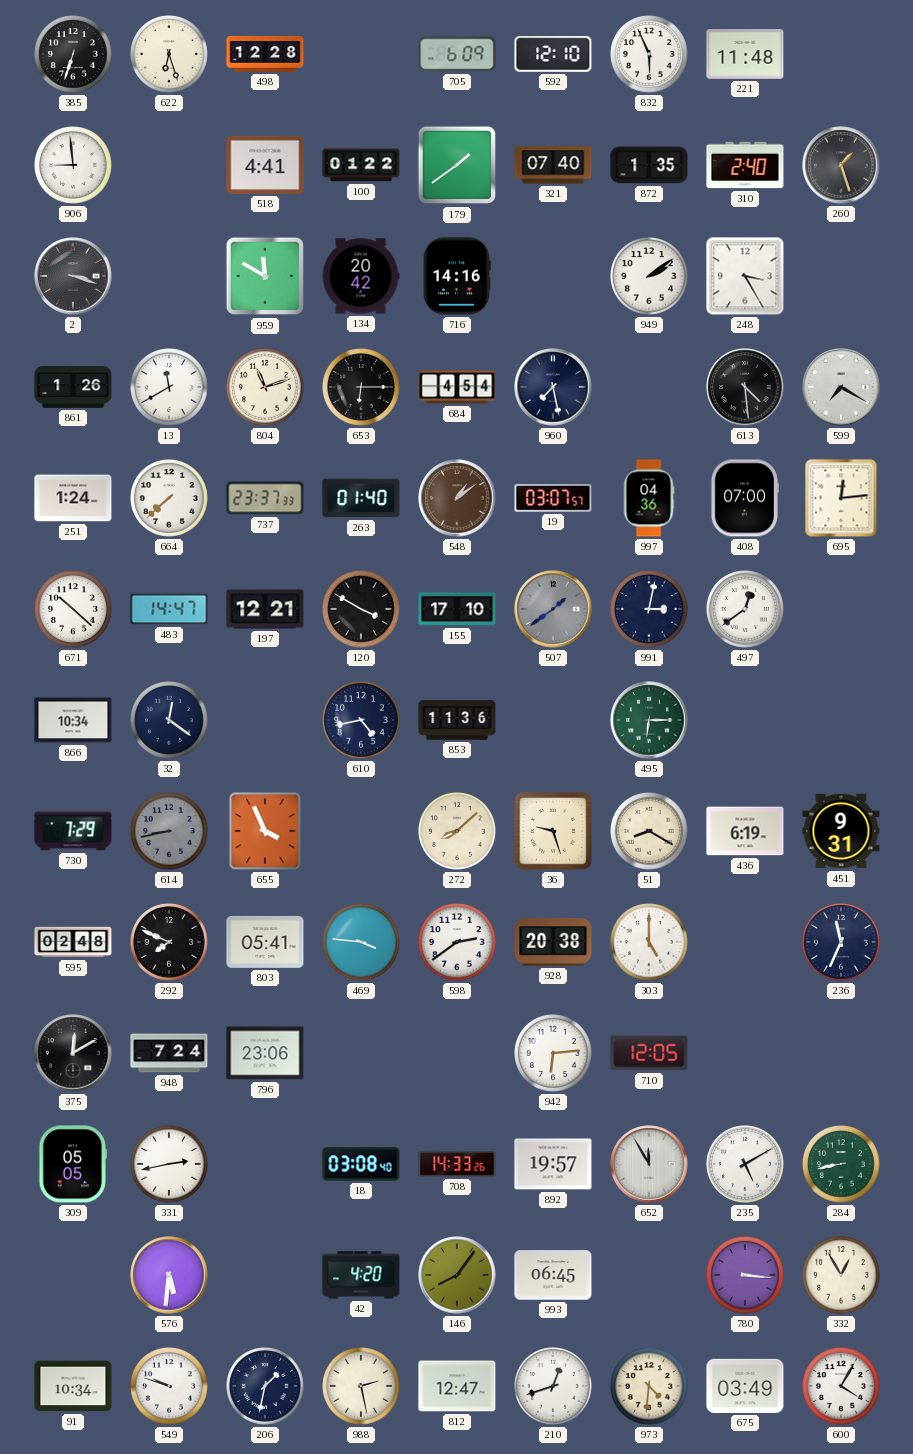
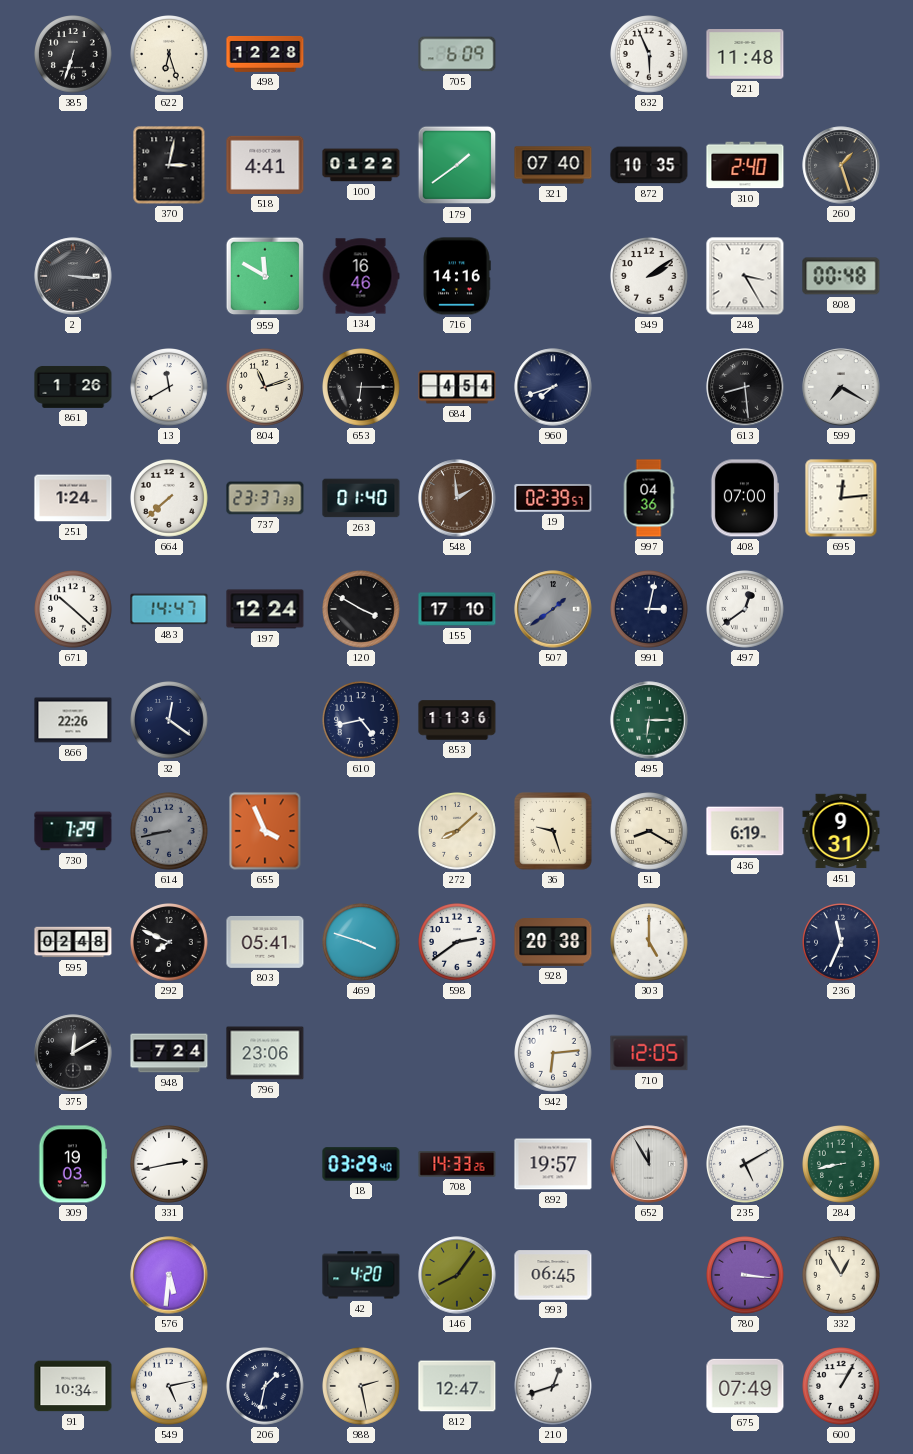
592: 12:10 -> none
906: 8:59 -> none
370: none -> 3:02
872: 1:35 -> 10:35
2: 3:18 -> 3:16
134: 20:42 -> 16:46
808: none -> 00:48
960: 7:28 -> 7:42
613: 4:29 -> 8:29
548: 1:09 -> 1:59
19: 03:07 -> 02:39
197: 12:21 -> 12:24
866: 10:34 -> 22:26
469: 3:46 -> 3:48
309: 05:05 -> 19:03
18: 03:08 -> 03:29
549: 9:48 -> 5:13
973: 4:31 -> none
675: 03:49 -> 07:49
600: 4:05 -> 1:05
